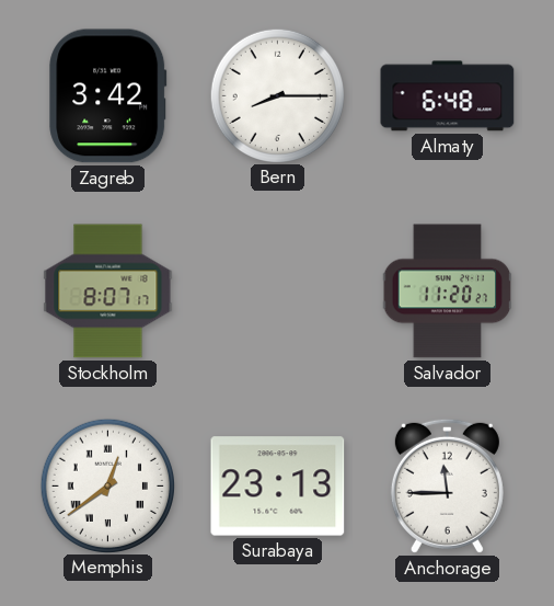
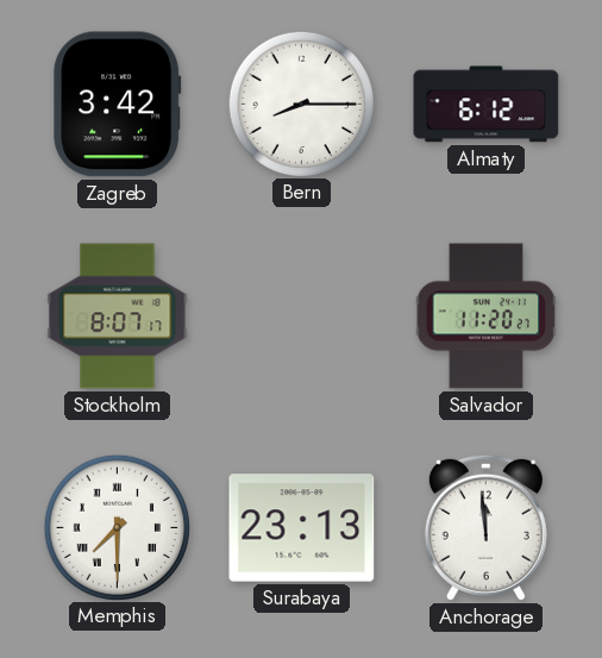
Almaty: 6:48 -> 6:12
Memphis: 12:39 -> 7:30
Anchorage: 11:45 -> 11:59
